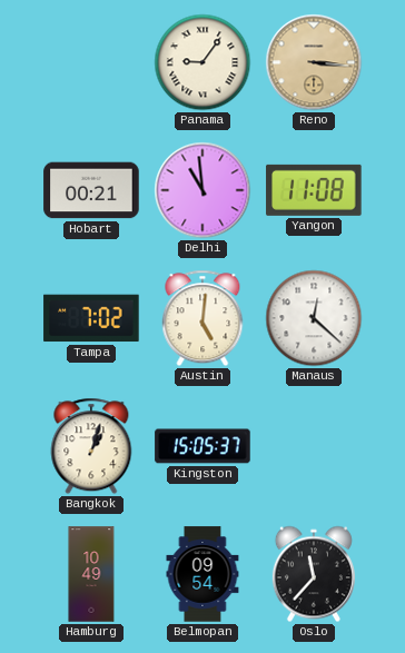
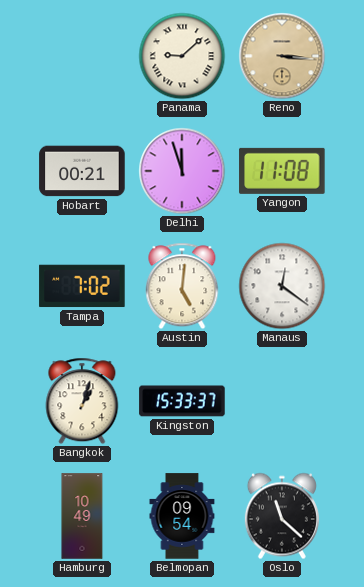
Panama: 9:06 -> 9:08
Delhi: 10:59 -> 11:57
Manaus: 12:22 -> 12:21
Kingston: 15:05 -> 15:33
Oslo: 11:37 -> 11:22
